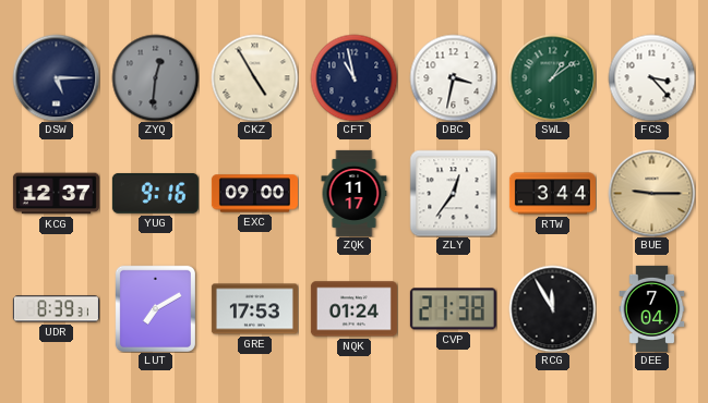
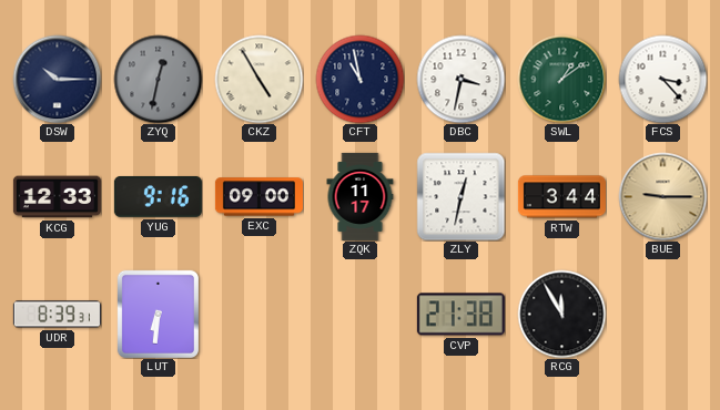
DSW: 5:15 -> 10:15
ZYQ: 12:31 -> 12:32
KCG: 12:37 -> 12:33
ZLY: 12:36 -> 12:32
LUT: 7:10 -> 6:31
GRE: 17:53 -> none
NQK: 01:24 -> none
DEE: 7:04 -> none
